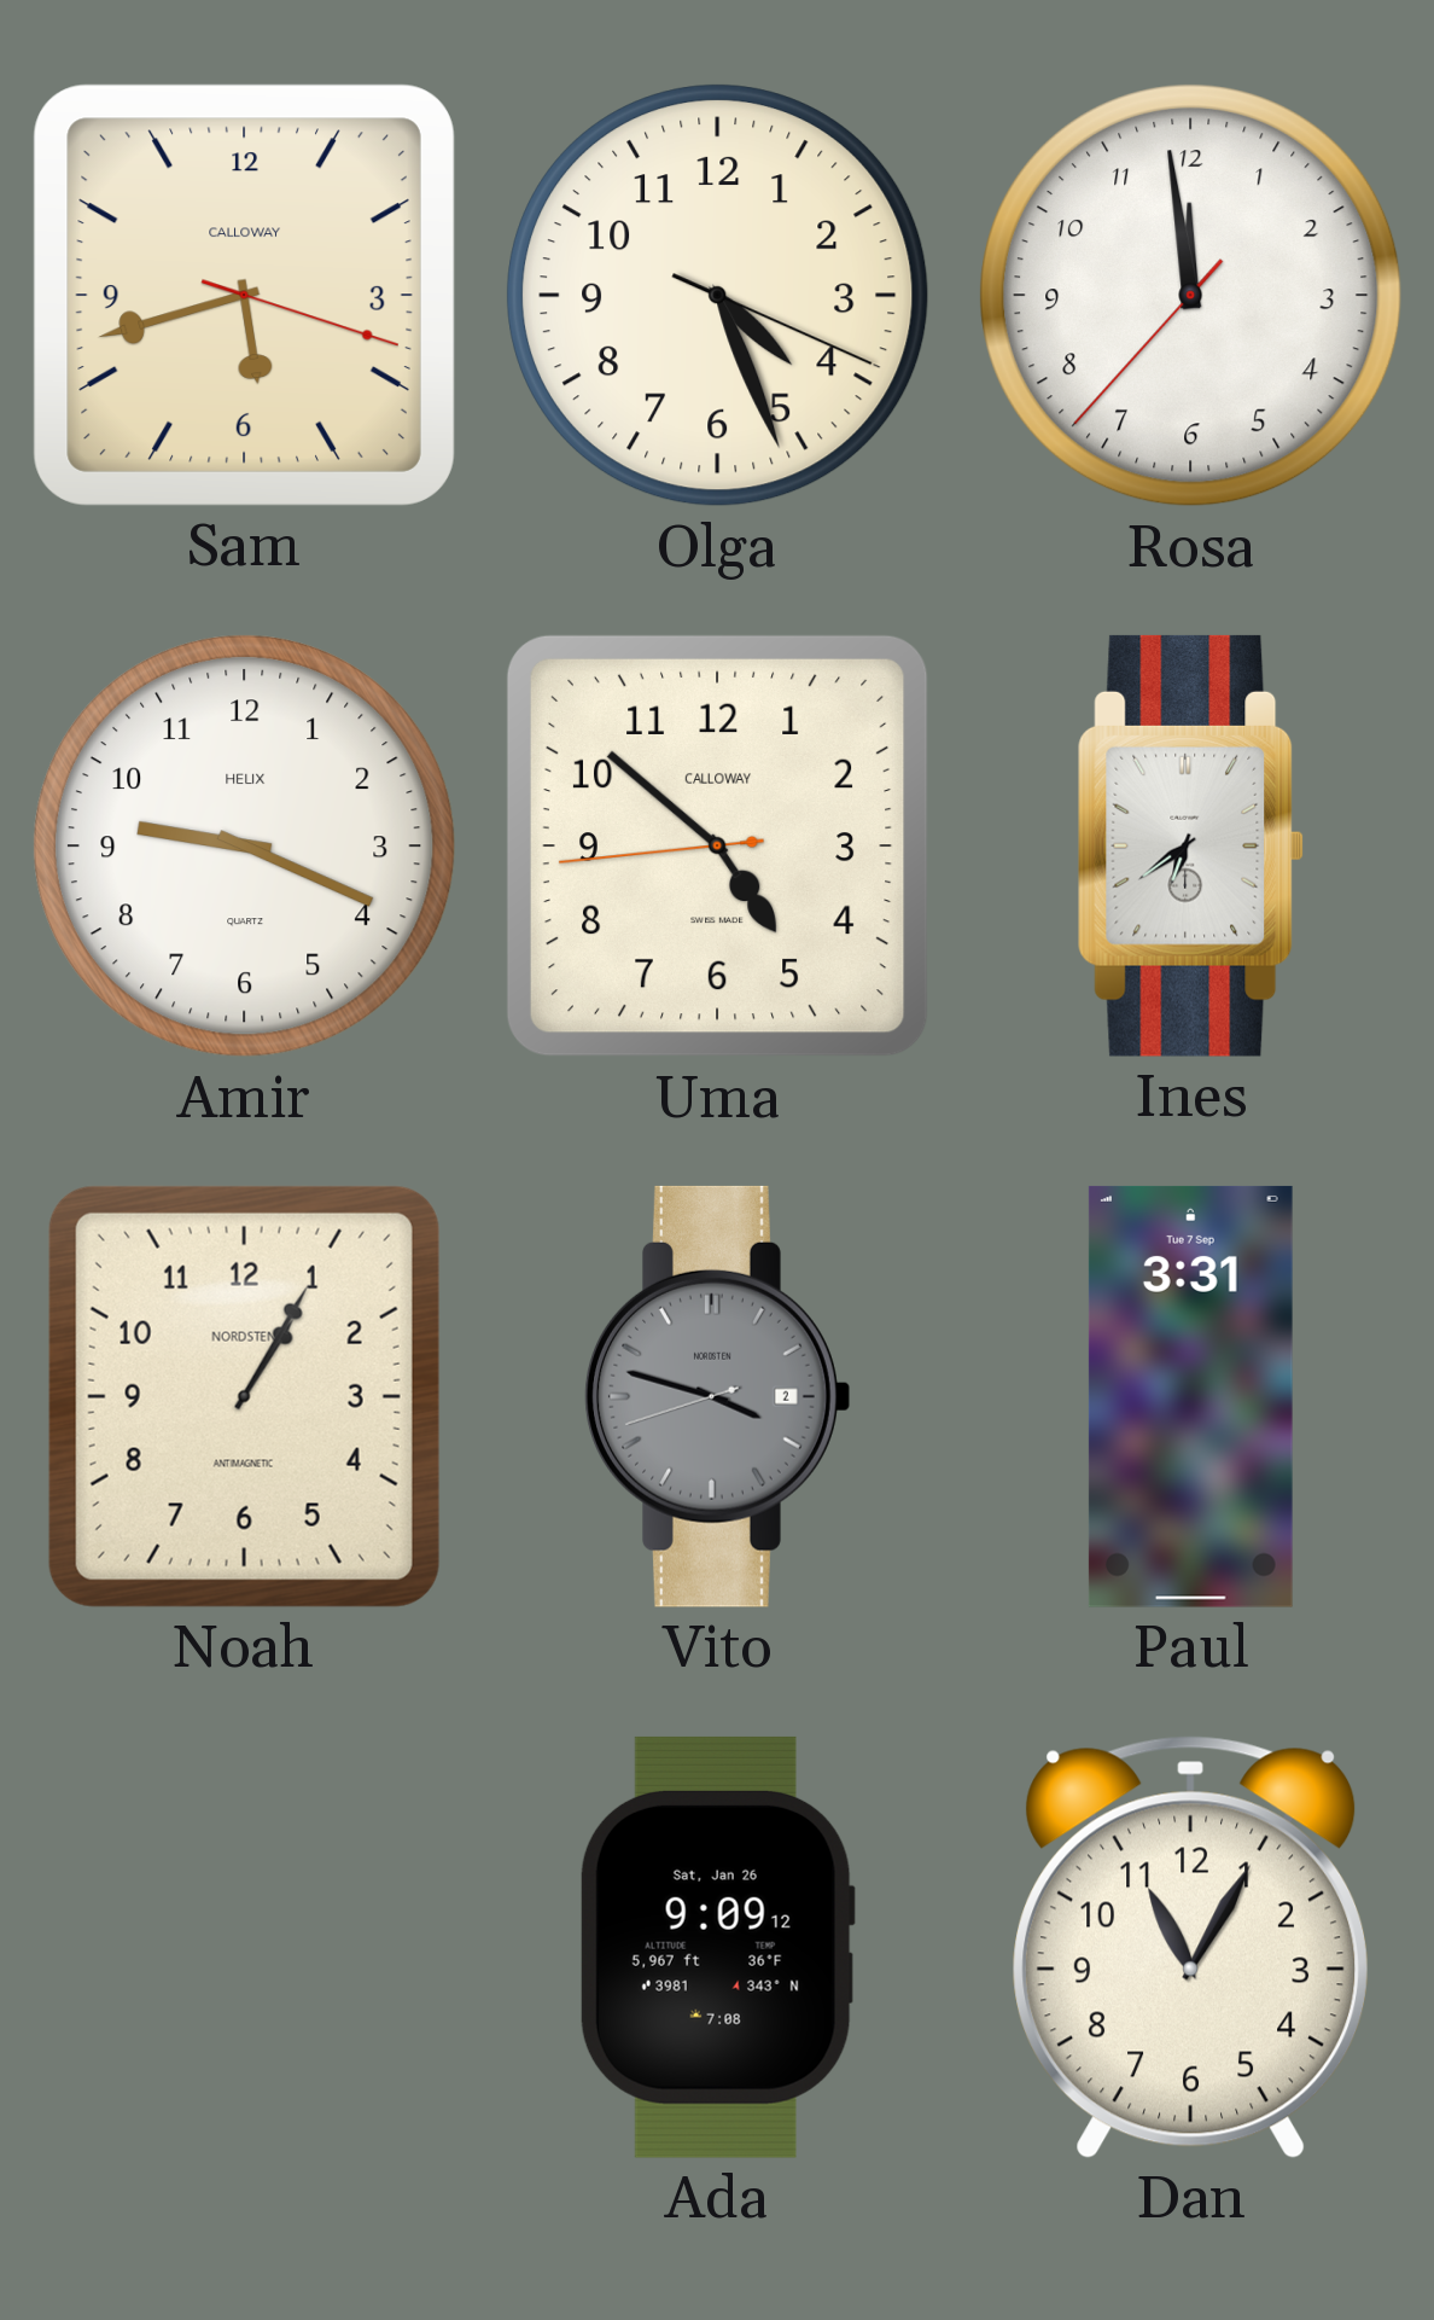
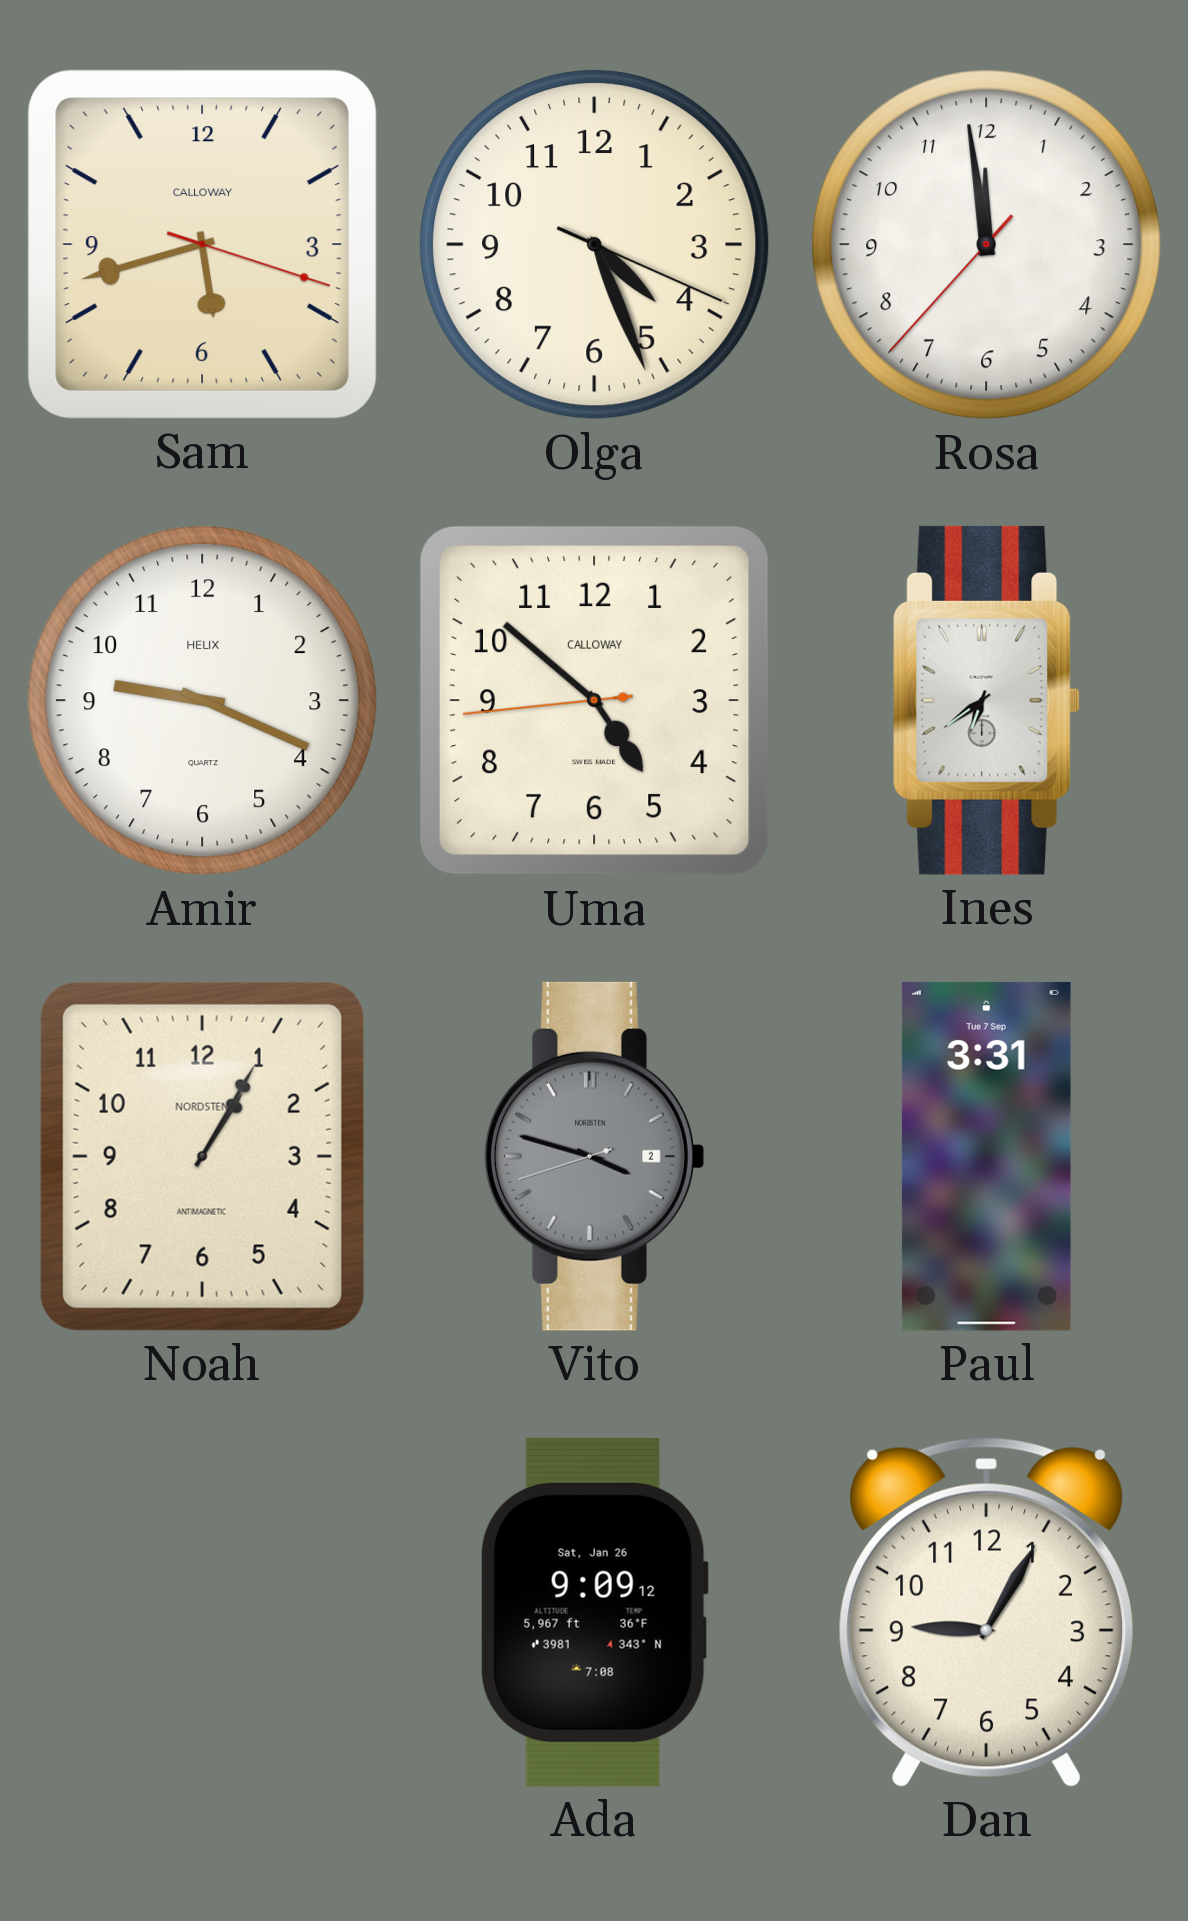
Dan: 11:05 -> 9:05
